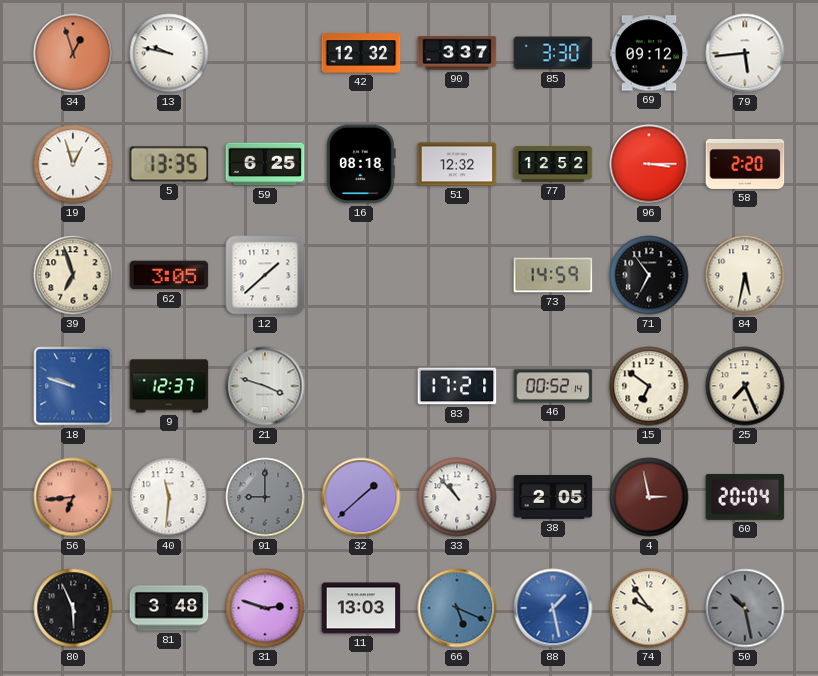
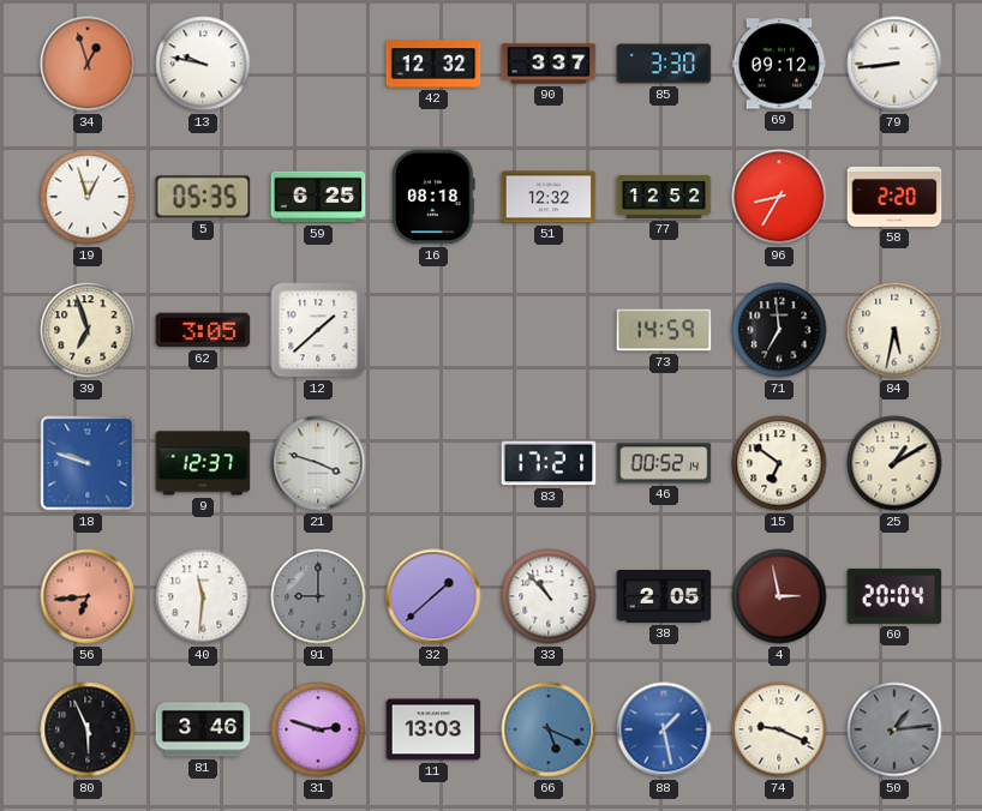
79: 5:44 -> 8:44
5: 13:35 -> 05:35
96: 3:15 -> 8:35
71: 6:54 -> 6:59
25: 7:26 -> 1:10
81: 3:48 -> 3:46
74: 9:54 -> 9:19
50: 10:28 -> 1:14
